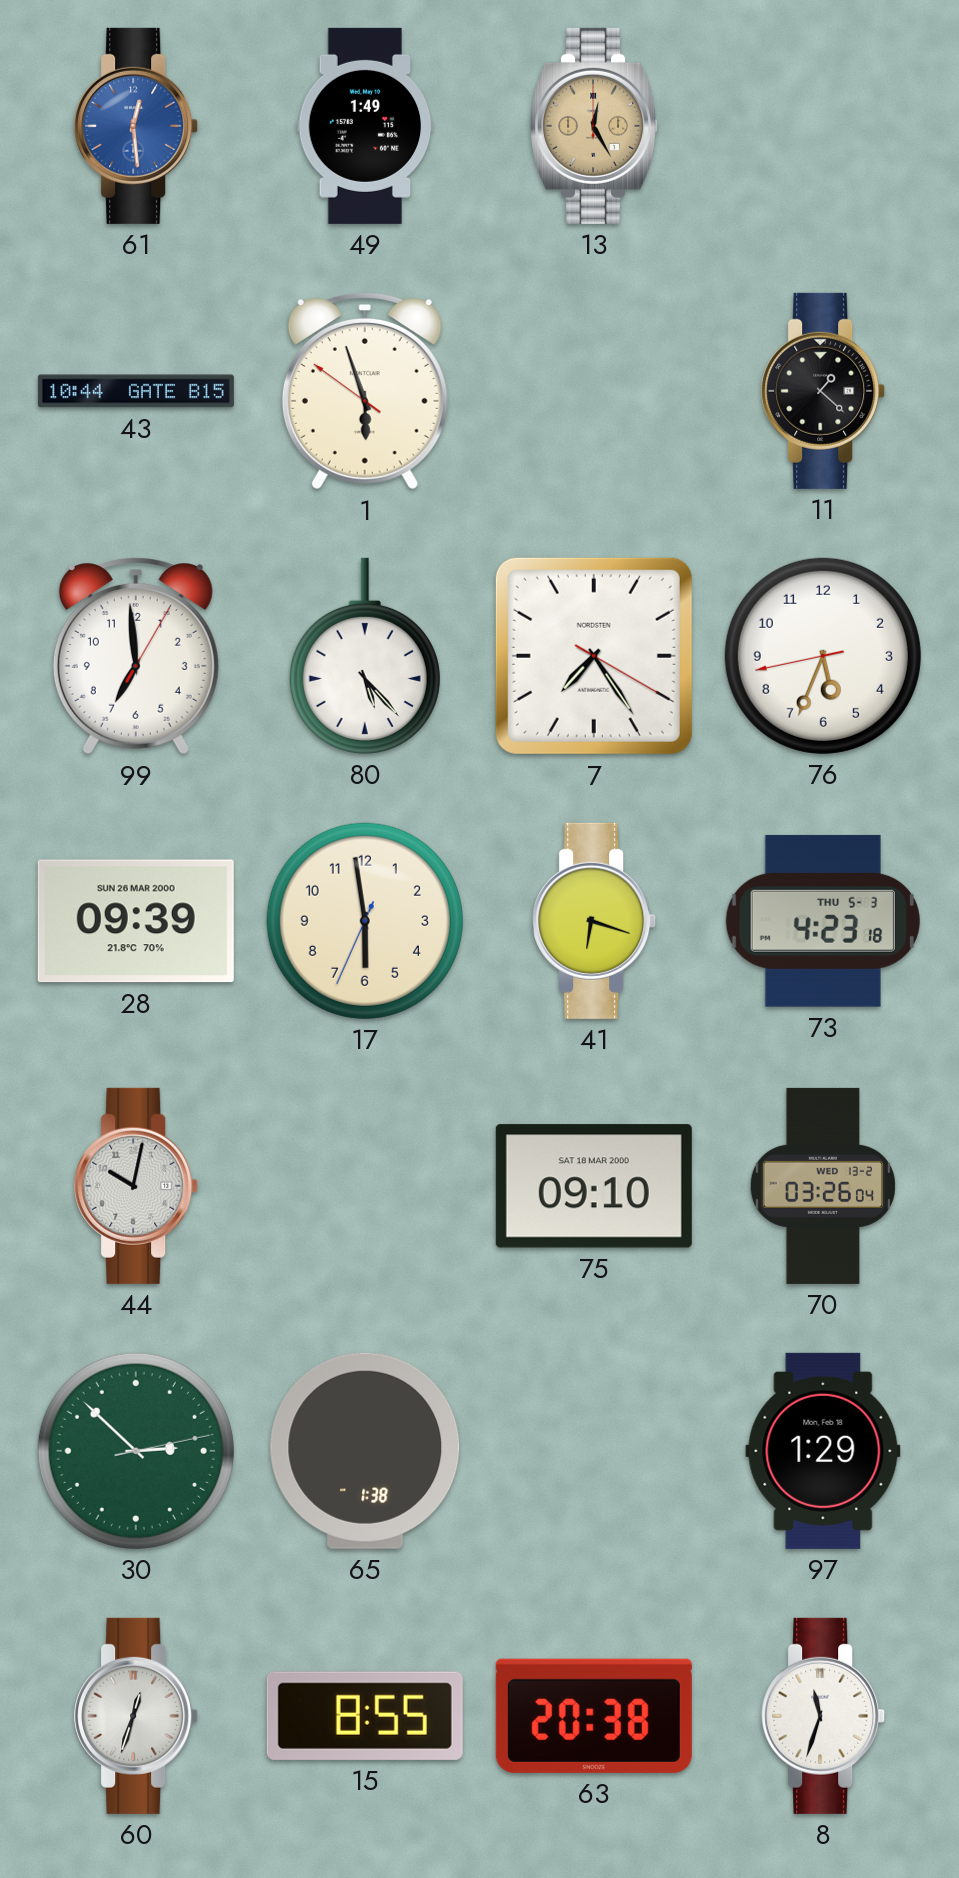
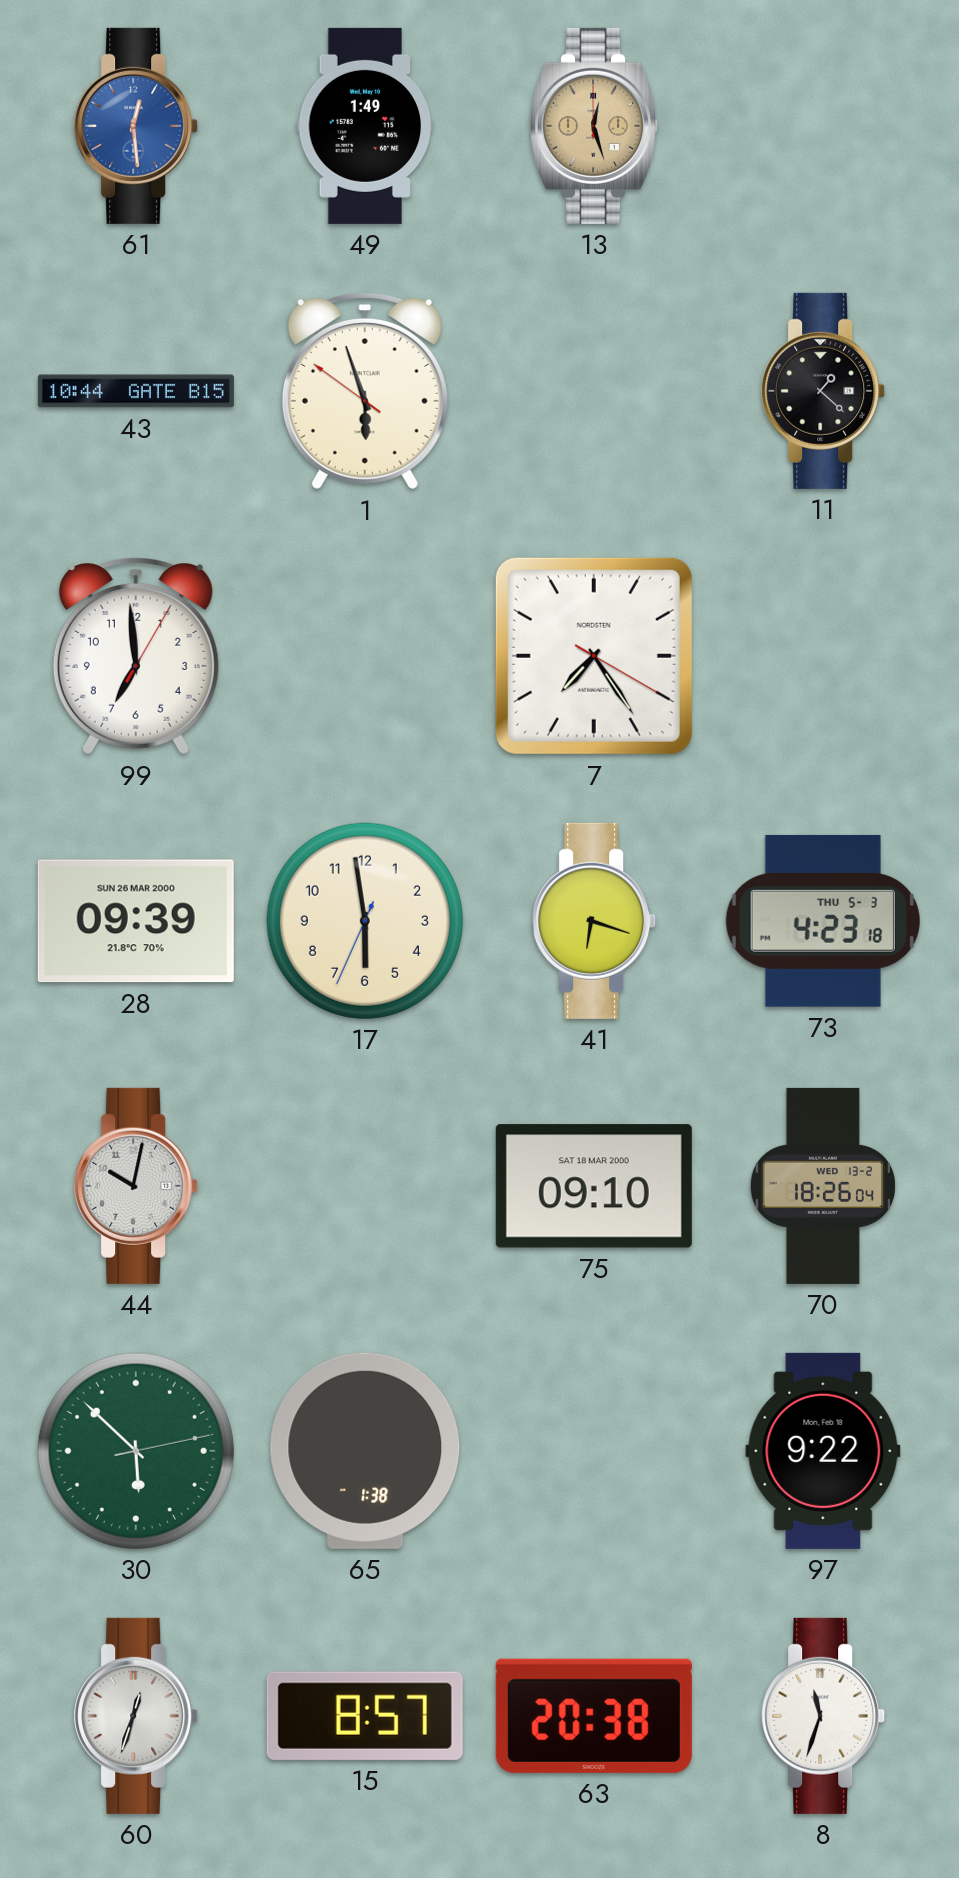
13: 12:25 -> 12:27
80: 5:23 -> none
76: 5:33 -> none
70: 03:26 -> 18:26
30: 2:52 -> 5:52
97: 1:29 -> 9:22
15: 8:55 -> 8:57
